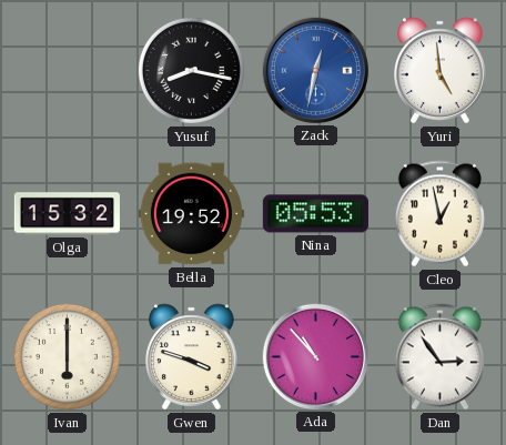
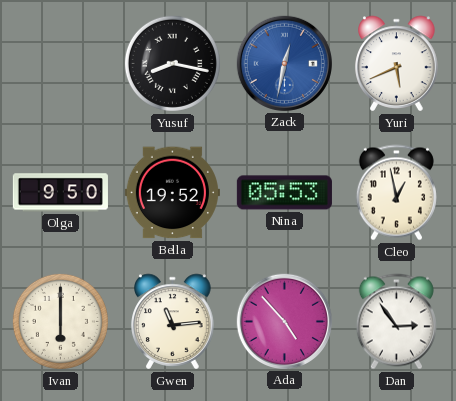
Yuri: 4:59 -> 5:41
Olga: 15:32 -> 9:50
Gwen: 3:48 -> 11:14
Ada: 10:53 -> 4:53
